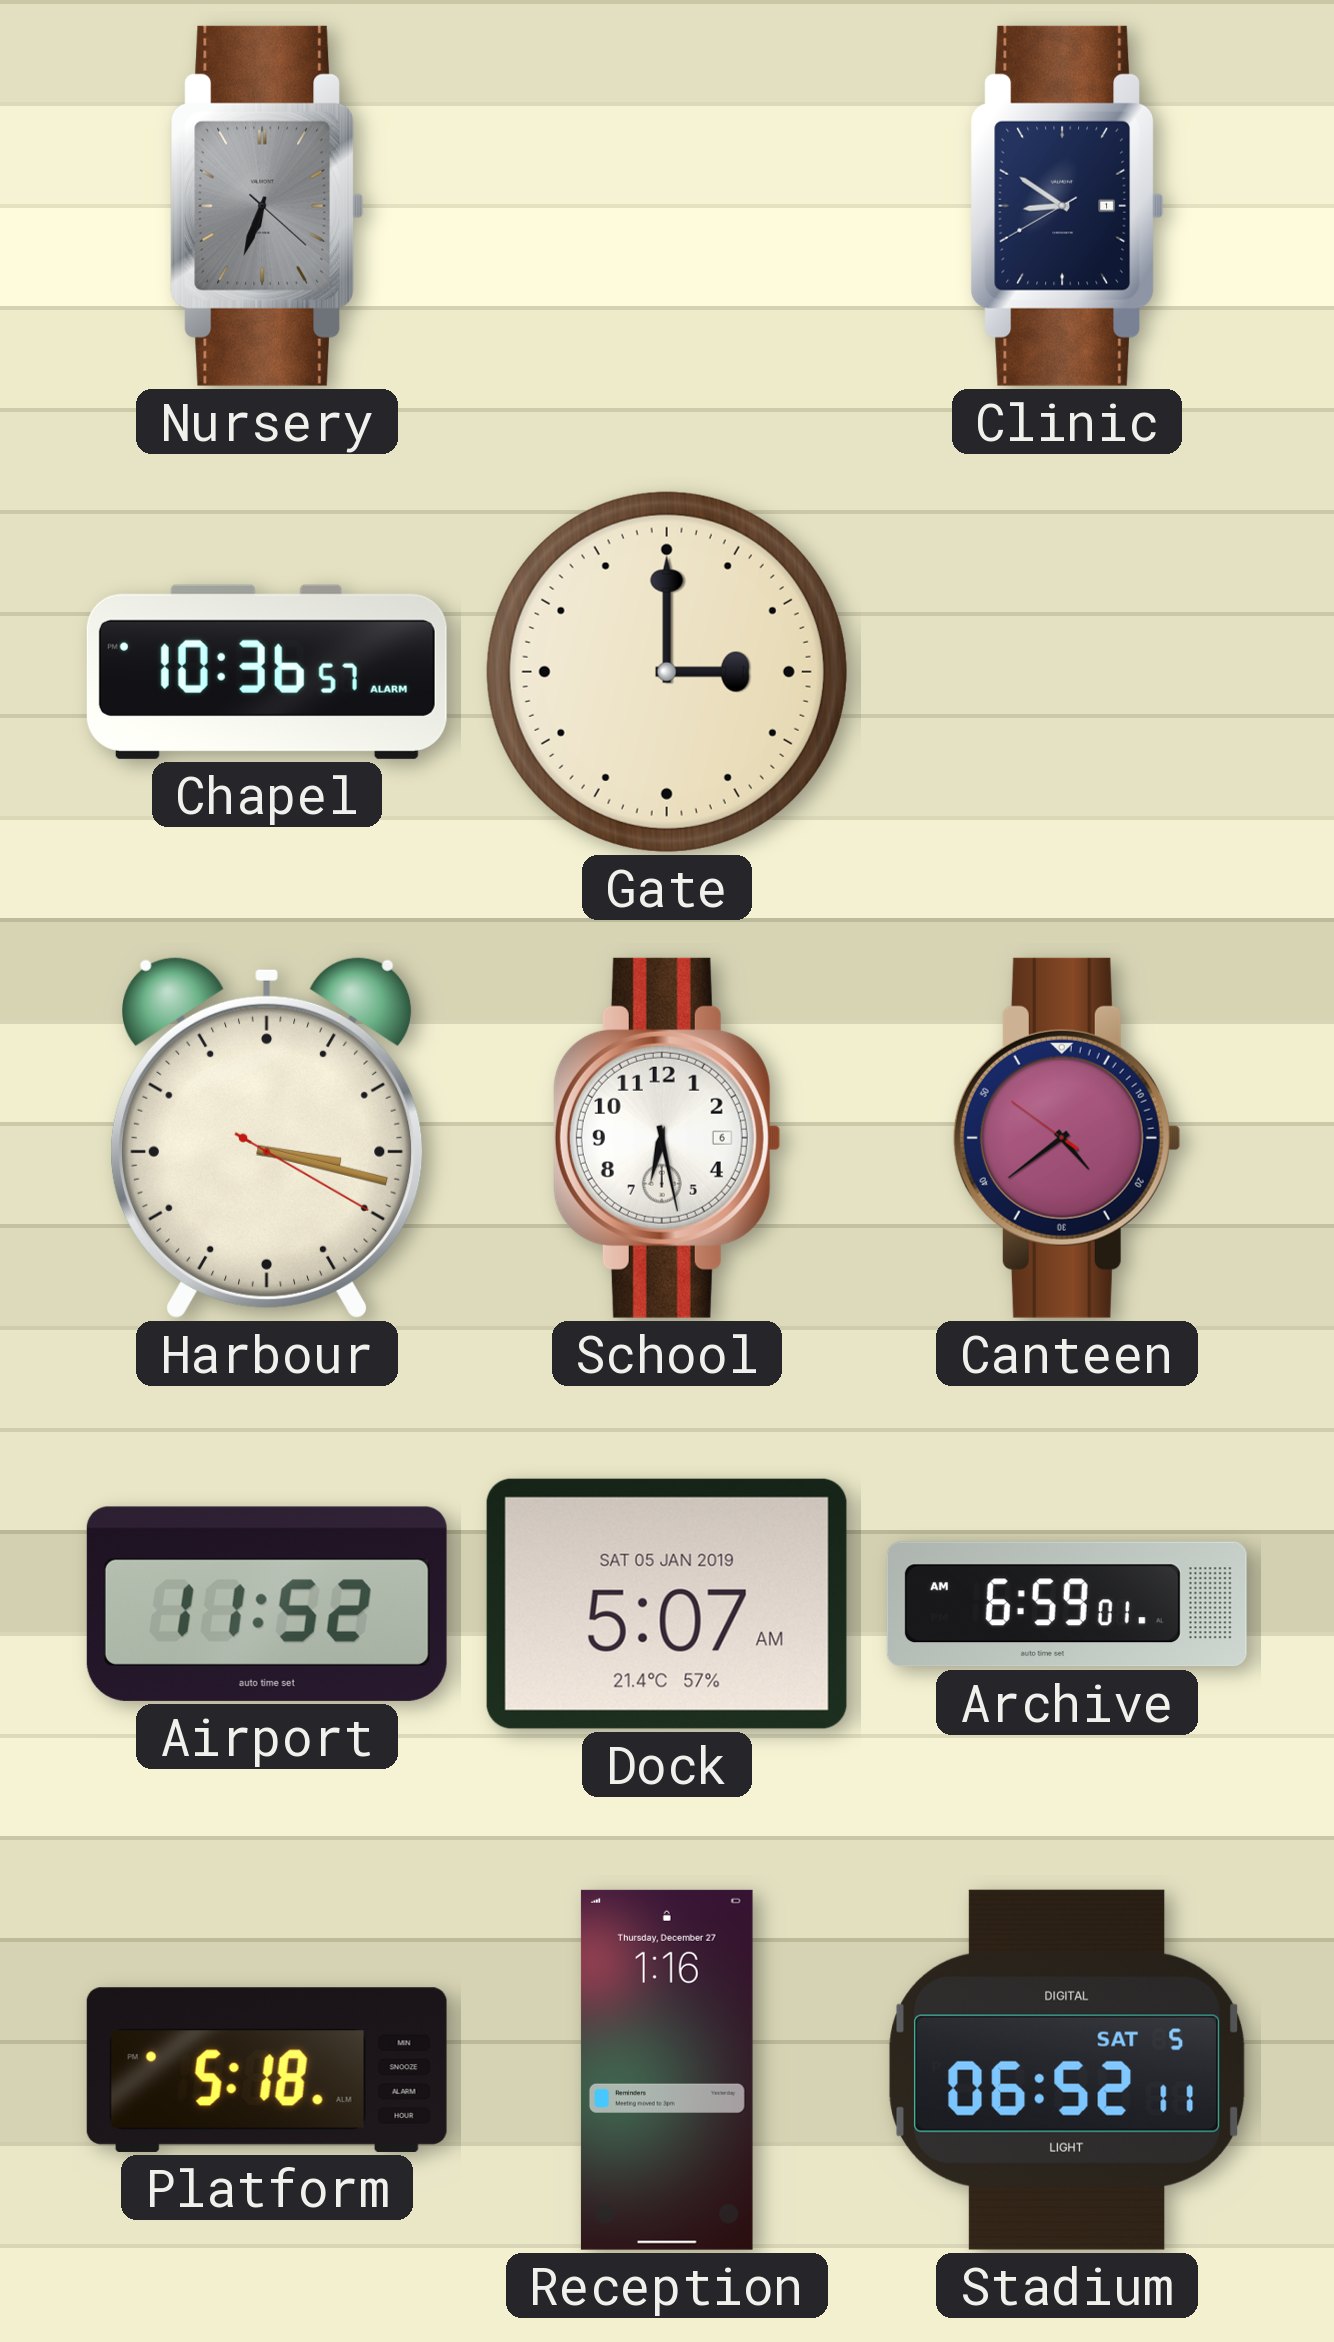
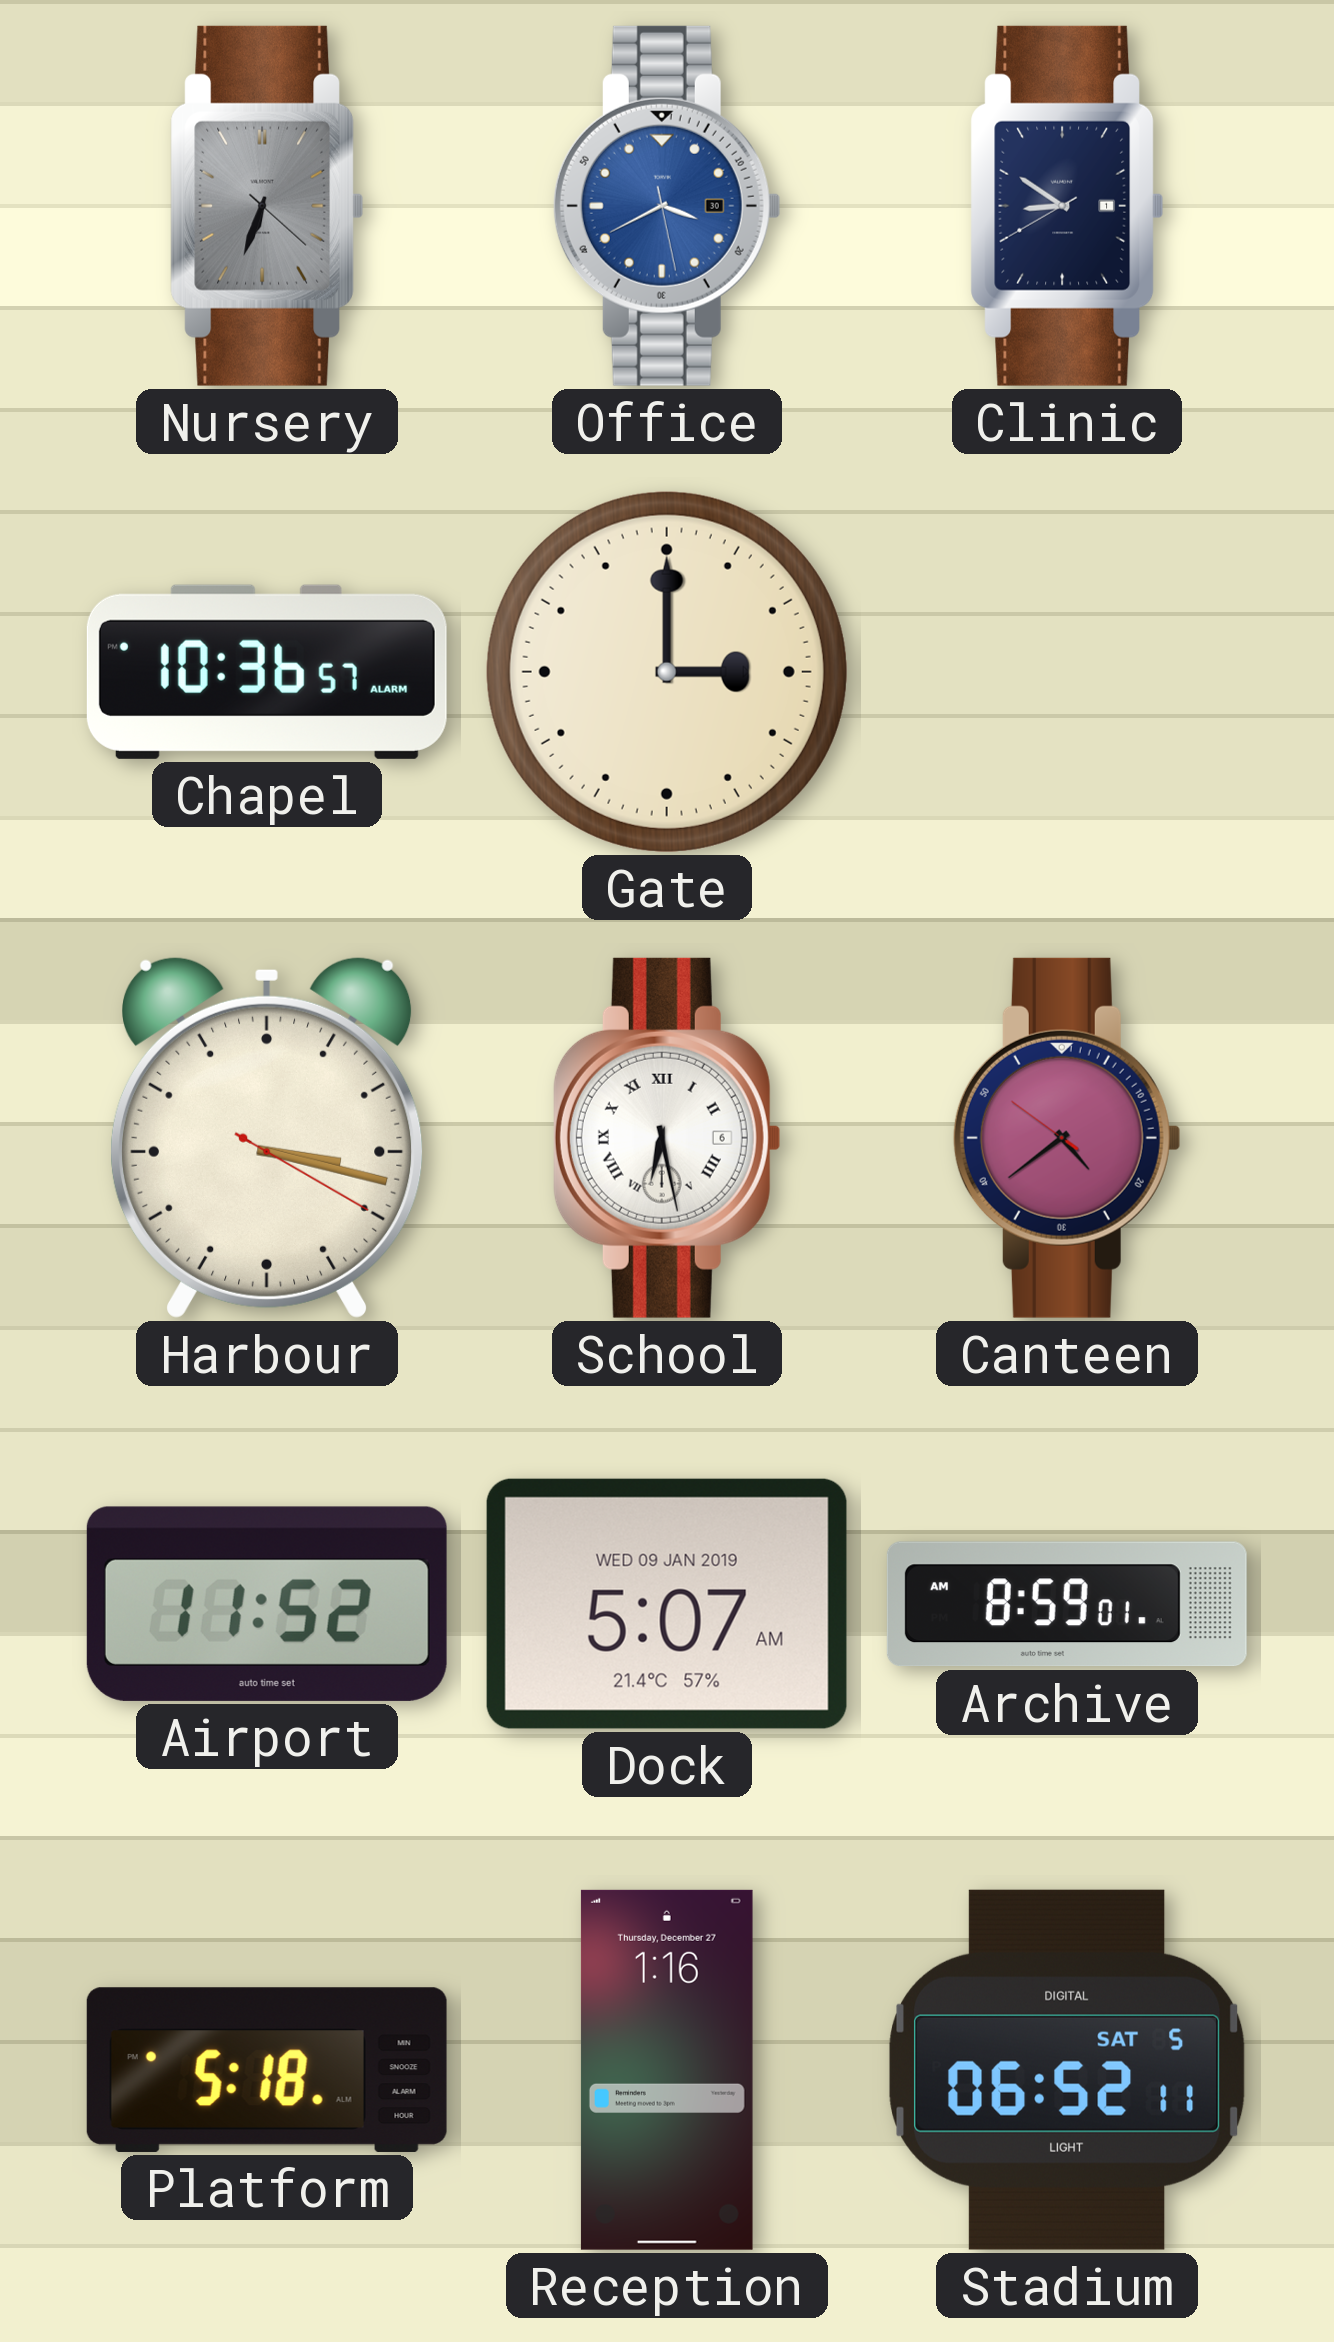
Office: none -> 3:40
School numerals: Arabic -> Roman
Dock date: SAT 05 JAN 2019 -> WED 09 JAN 2019
Archive: 6:59 -> 8:59
